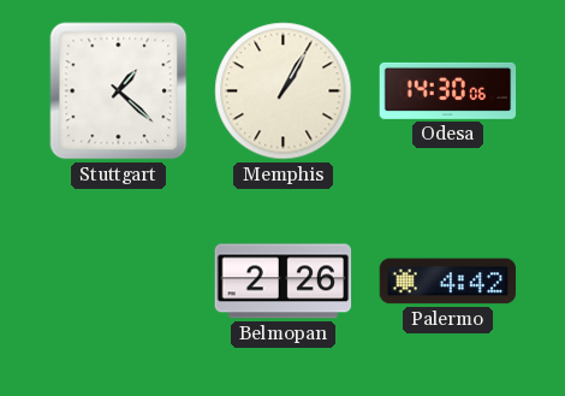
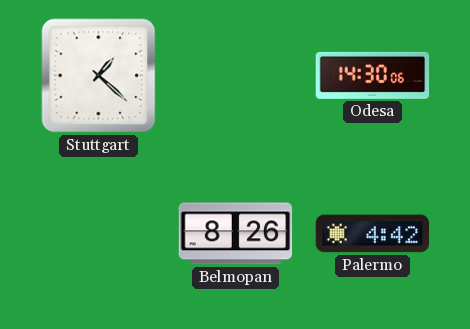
Memphis: 1:05 -> none
Belmopan: 2:26 -> 8:26
